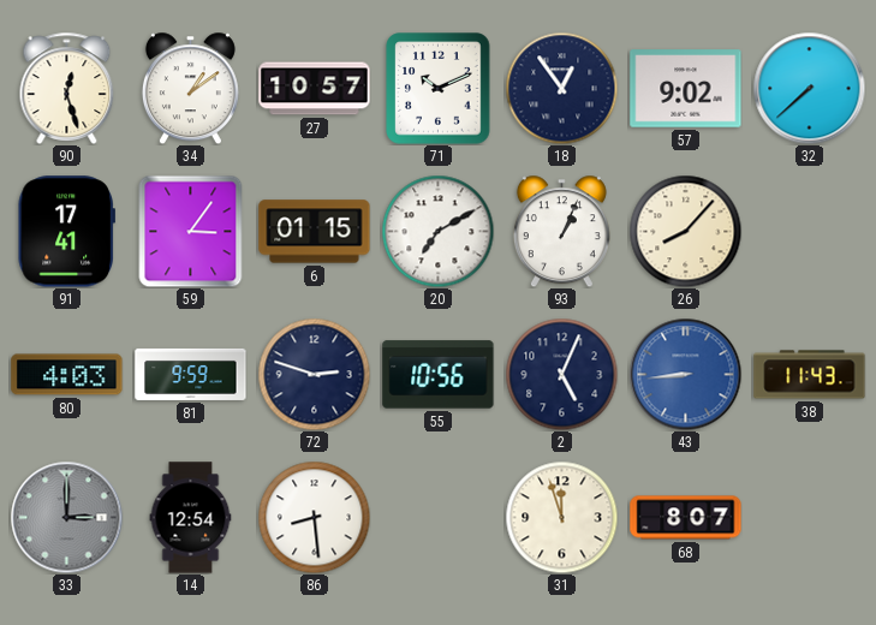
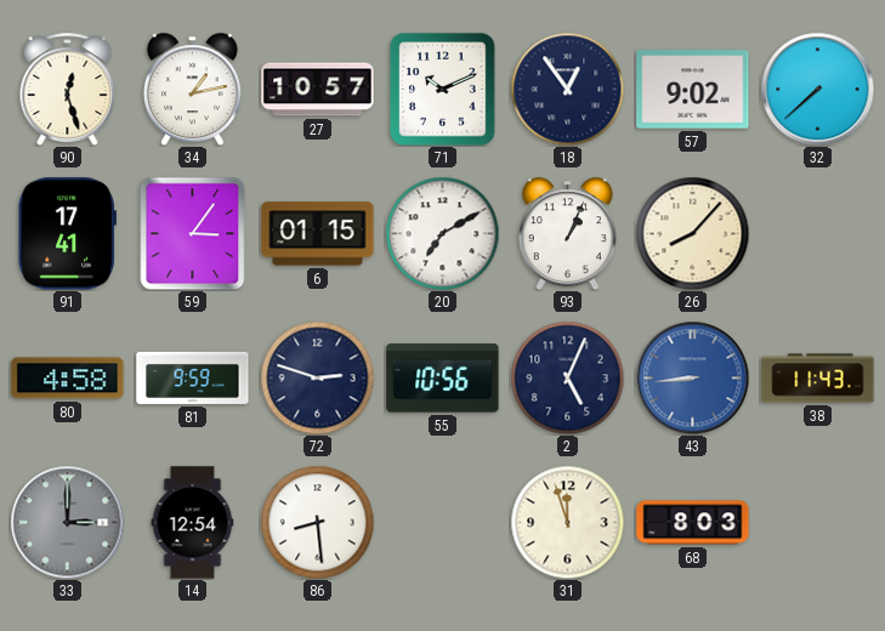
34: 1:09 -> 1:13
80: 4:03 -> 4:58
68: 8:07 -> 8:03
